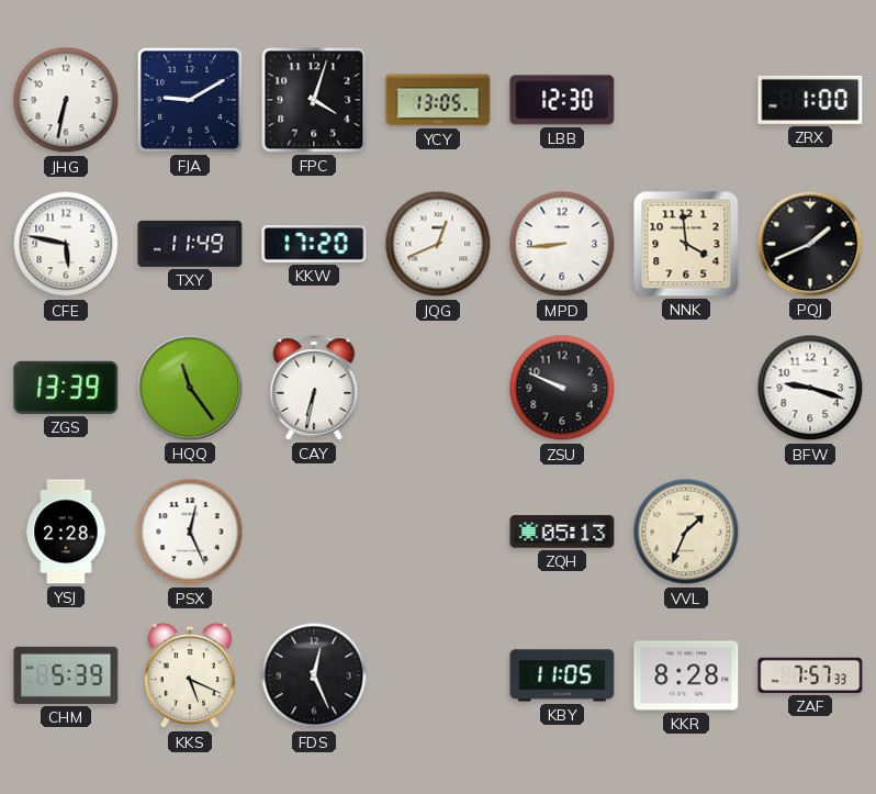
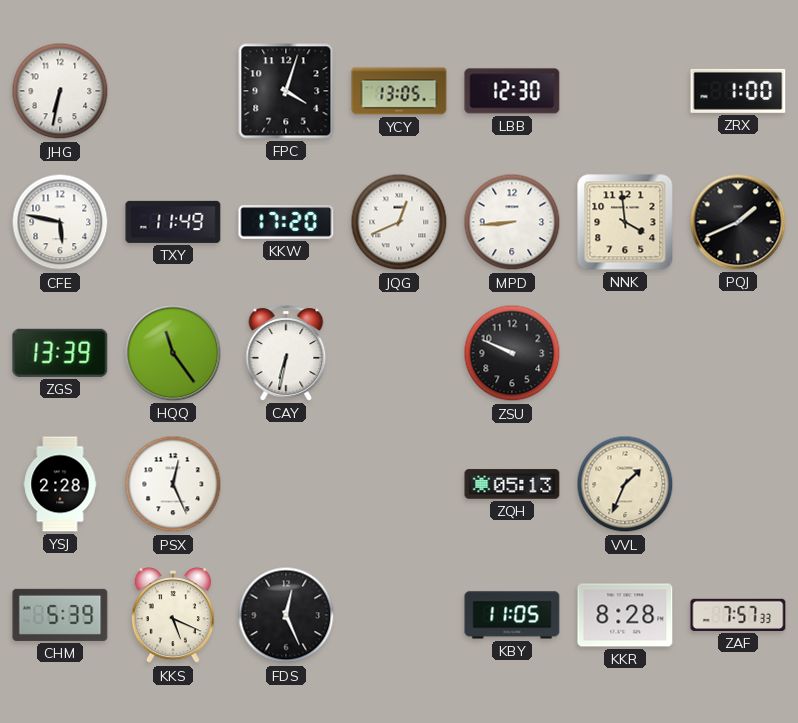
FJA: 9:10 -> none
BFW: 9:18 -> none
